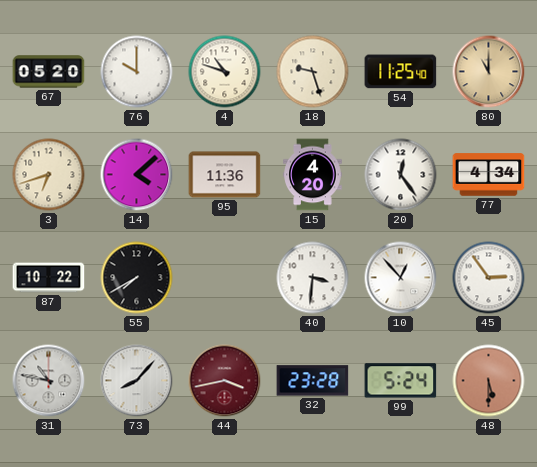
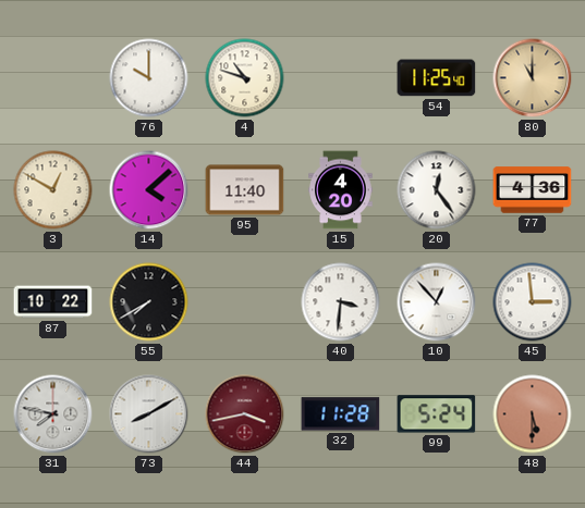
67: 05:20 -> none
18: 9:27 -> none
3: 6:42 -> 12:50
95: 11:36 -> 11:40
77: 4:34 -> 4:36
45: 2:54 -> 2:59
31: 10:47 -> 7:47
73: 8:07 -> 8:10
32: 23:28 -> 11:28
